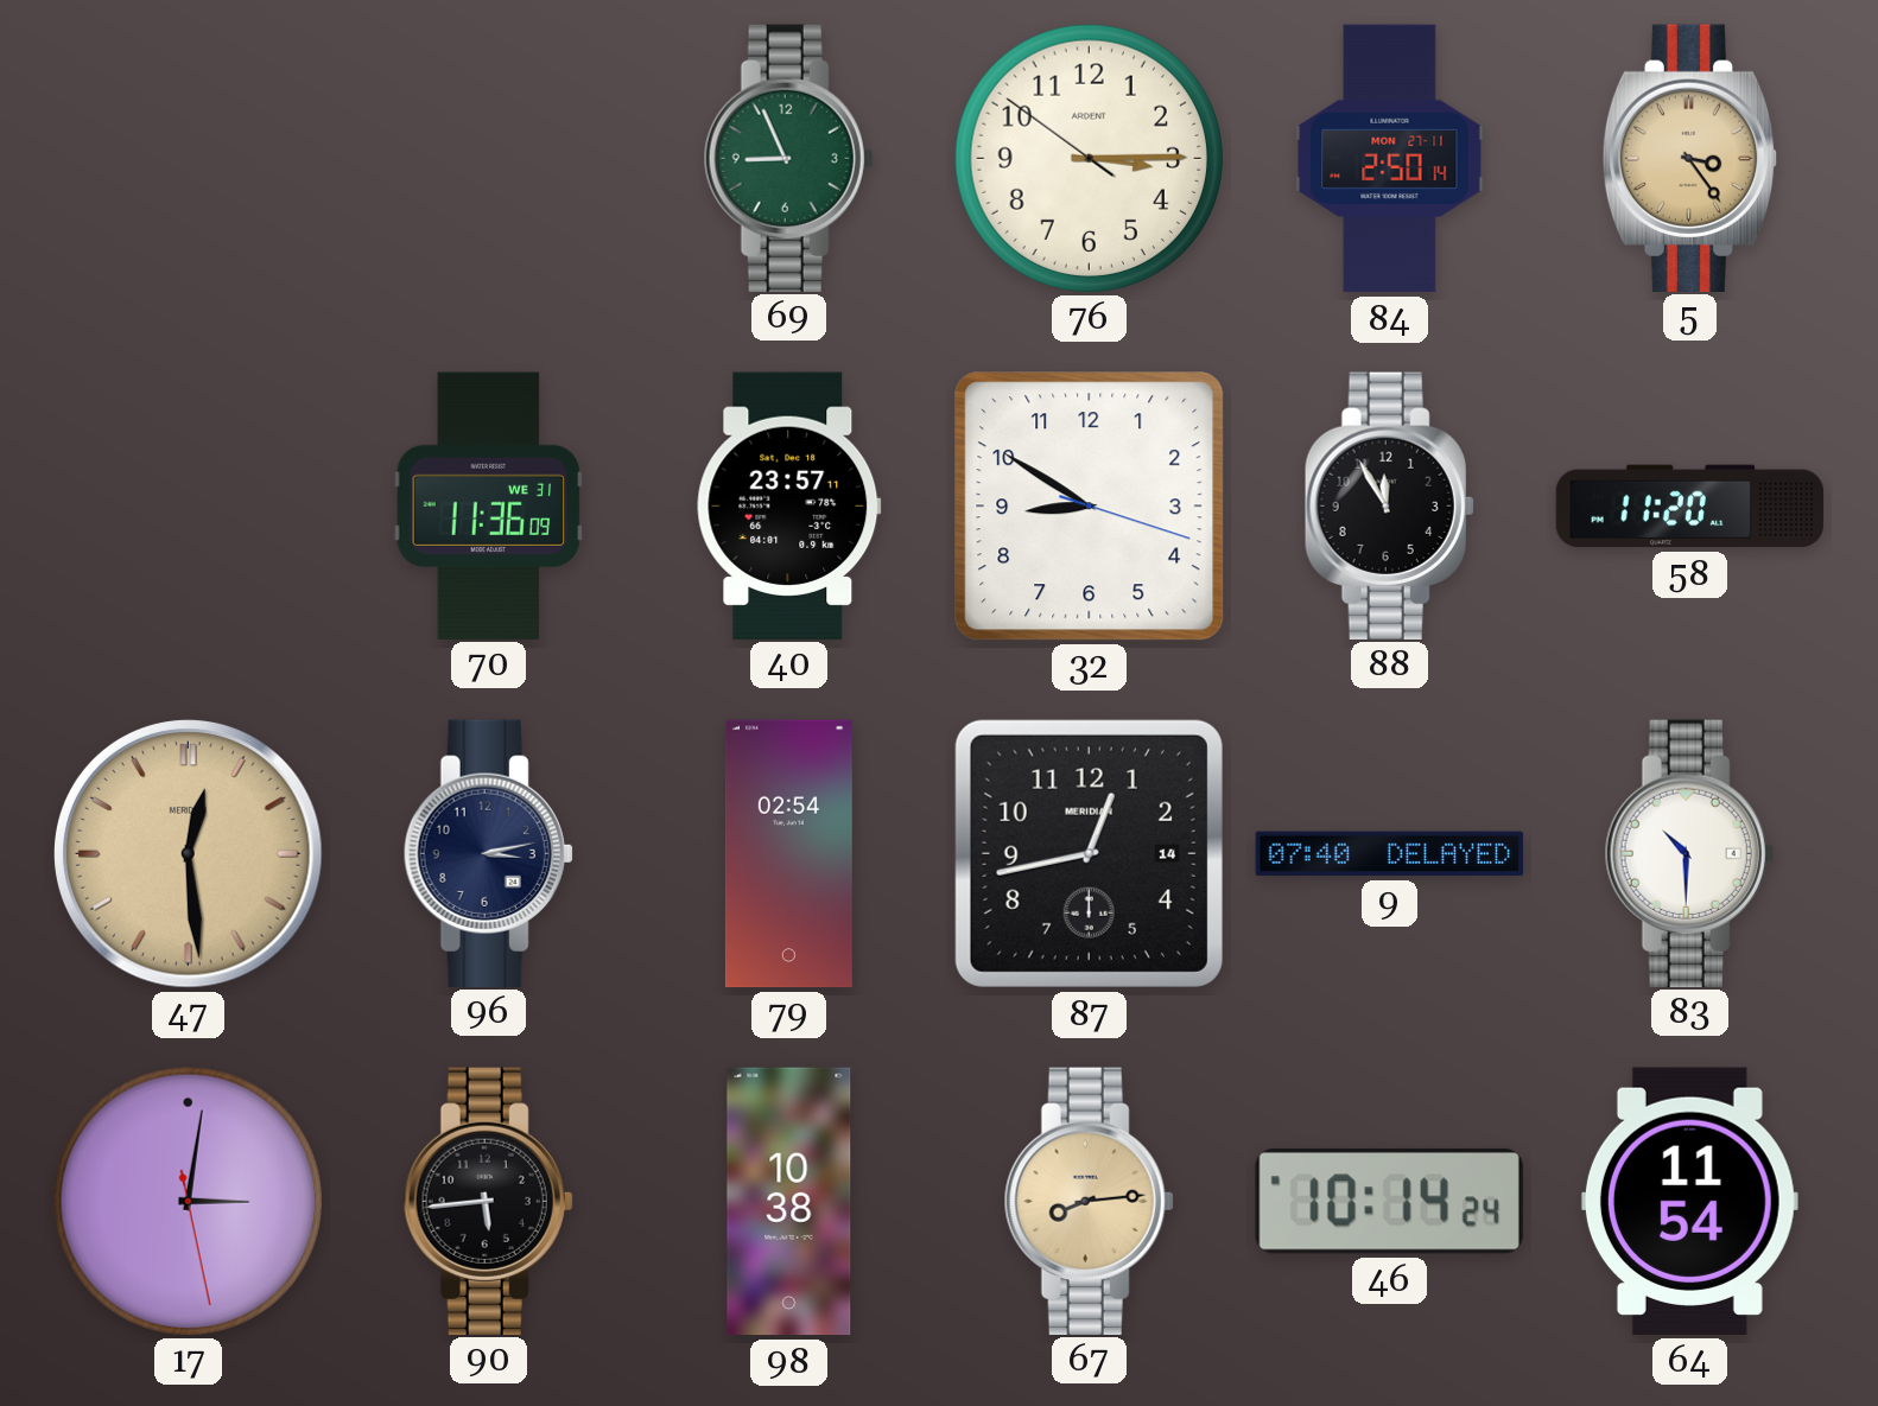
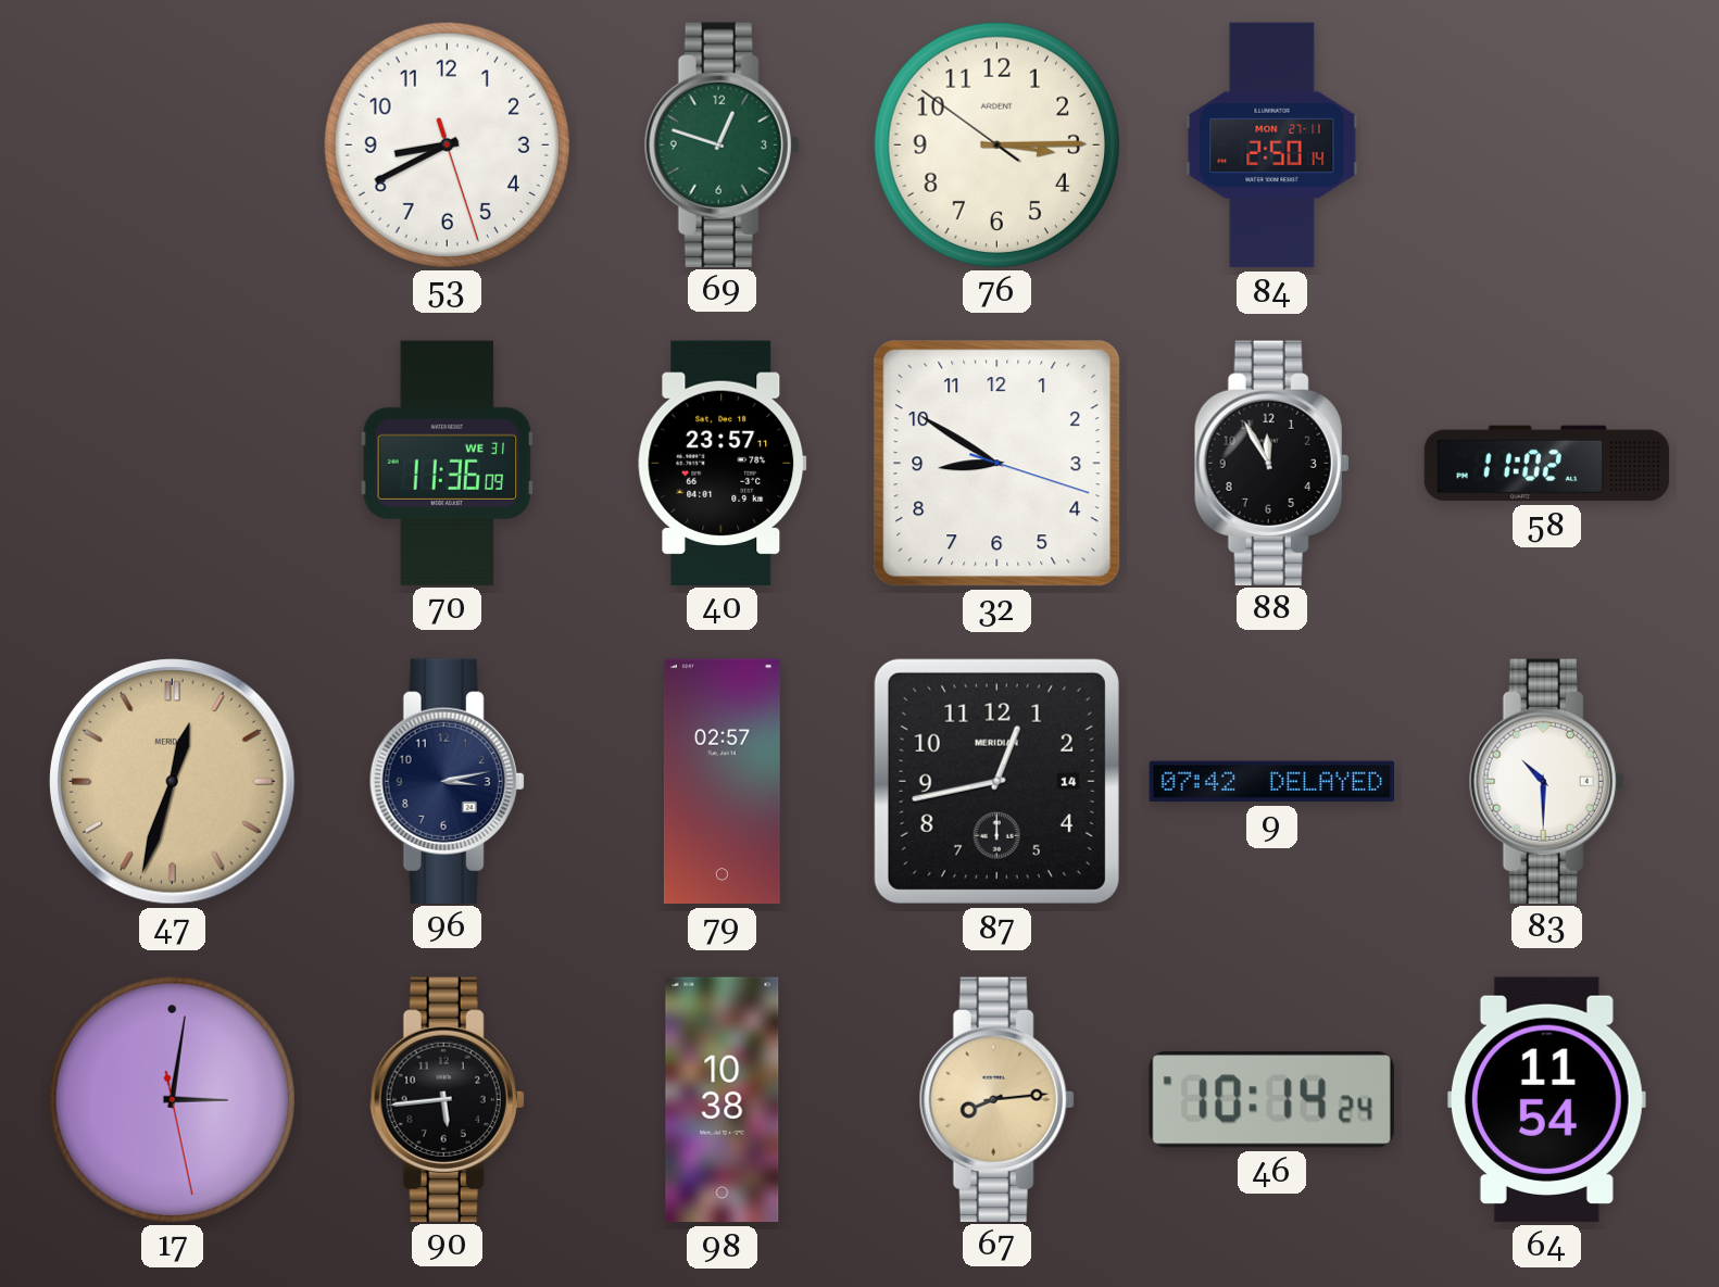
53: none -> 8:40
69: 8:56 -> 12:48
5: 3:24 -> none
58: 11:20 -> 11:02
47: 12:29 -> 12:33
79: 02:54 -> 02:57
9: 07:40 -> 07:42
